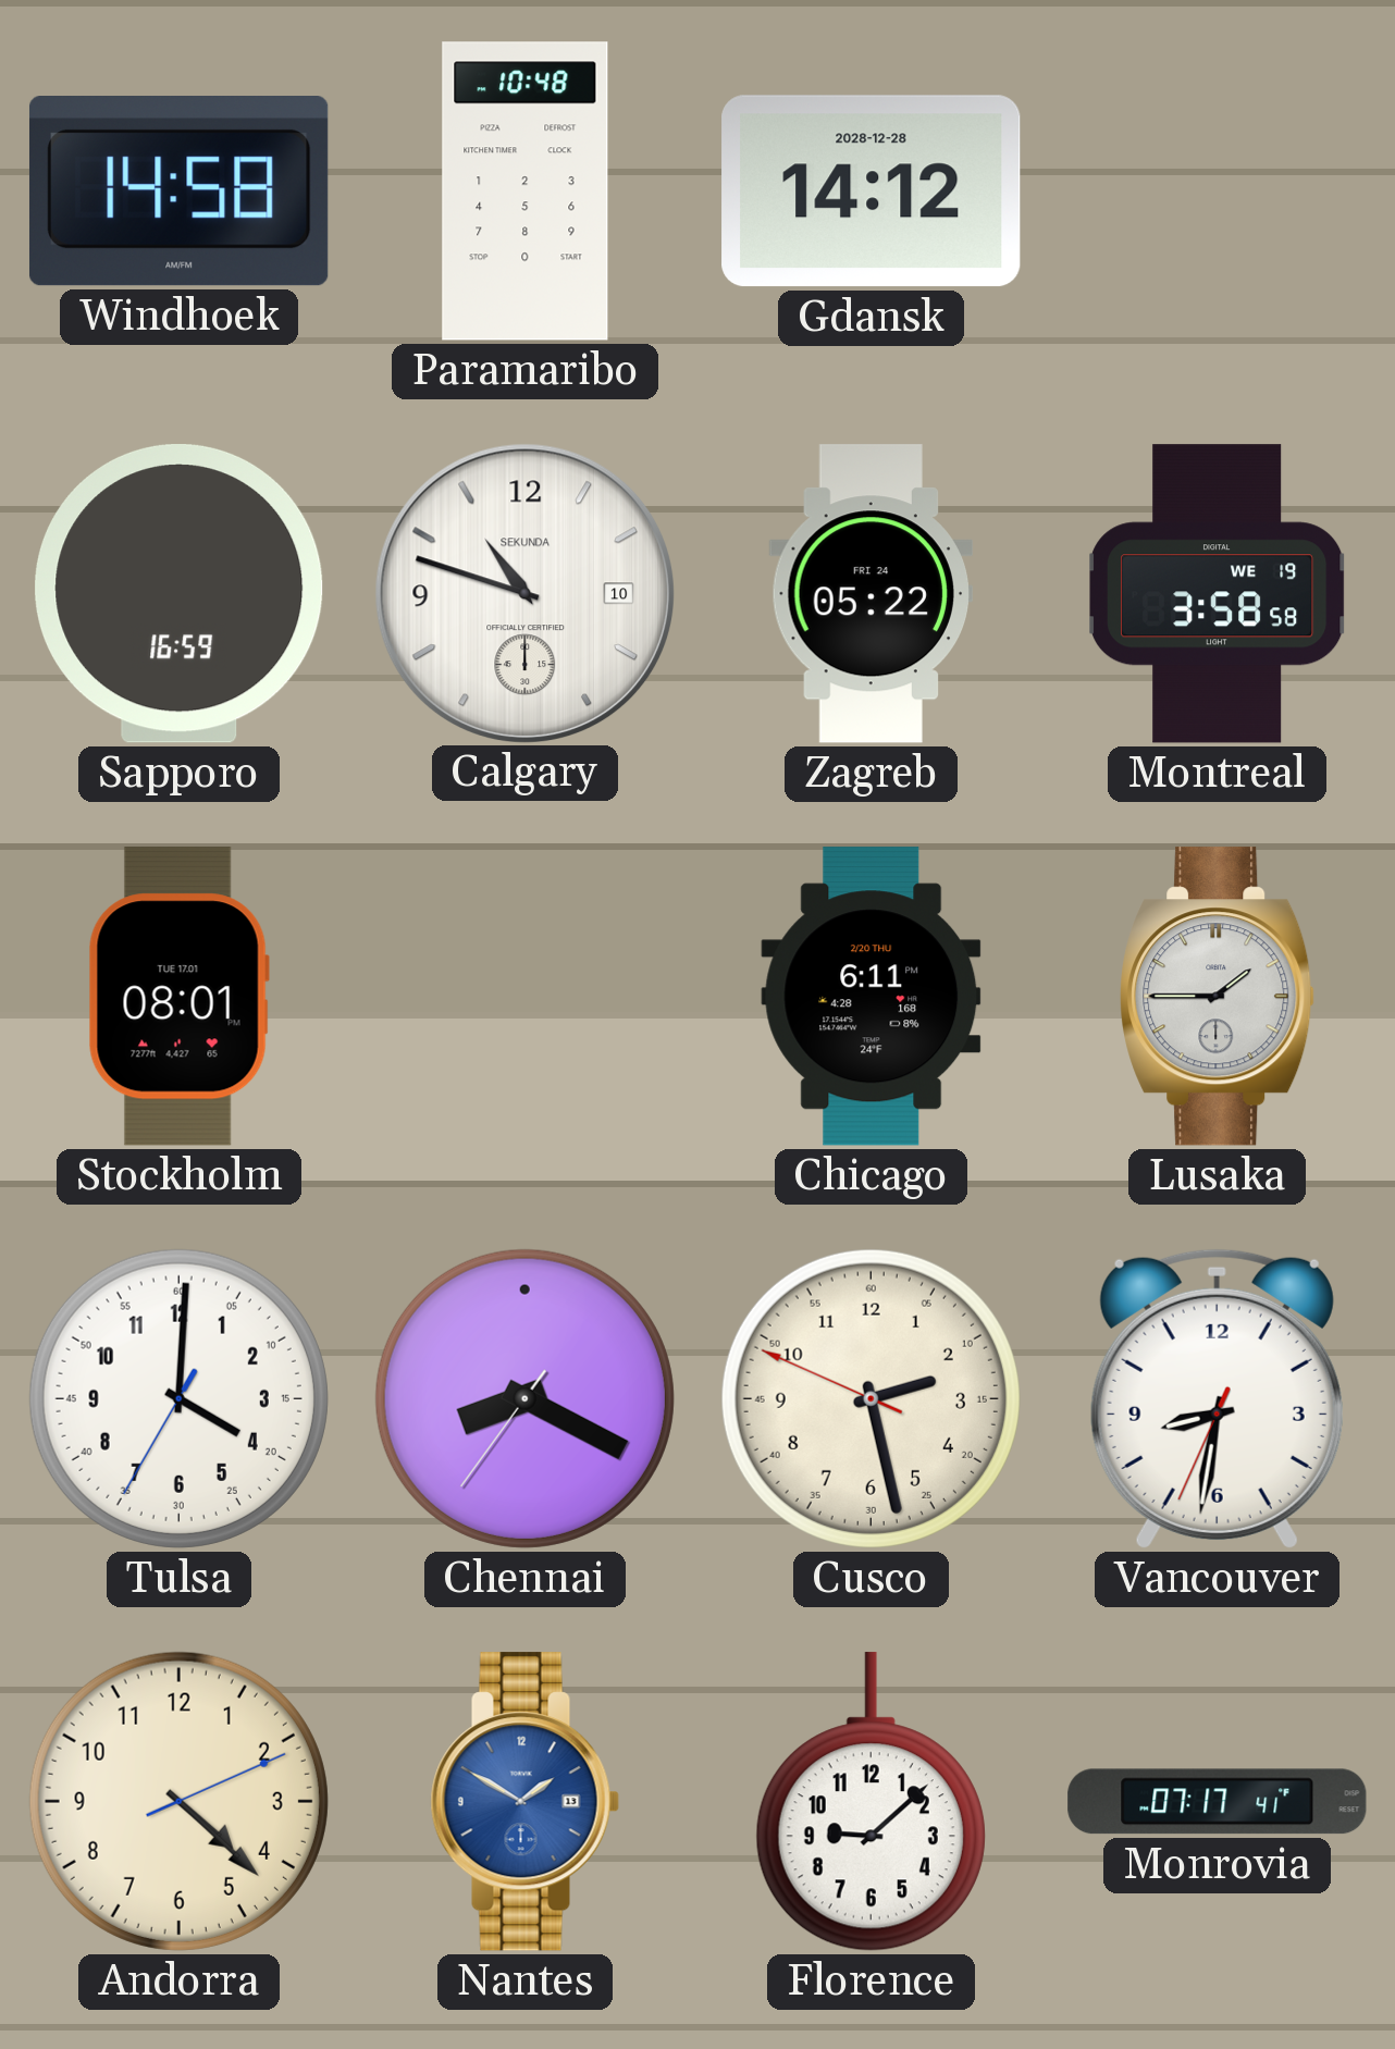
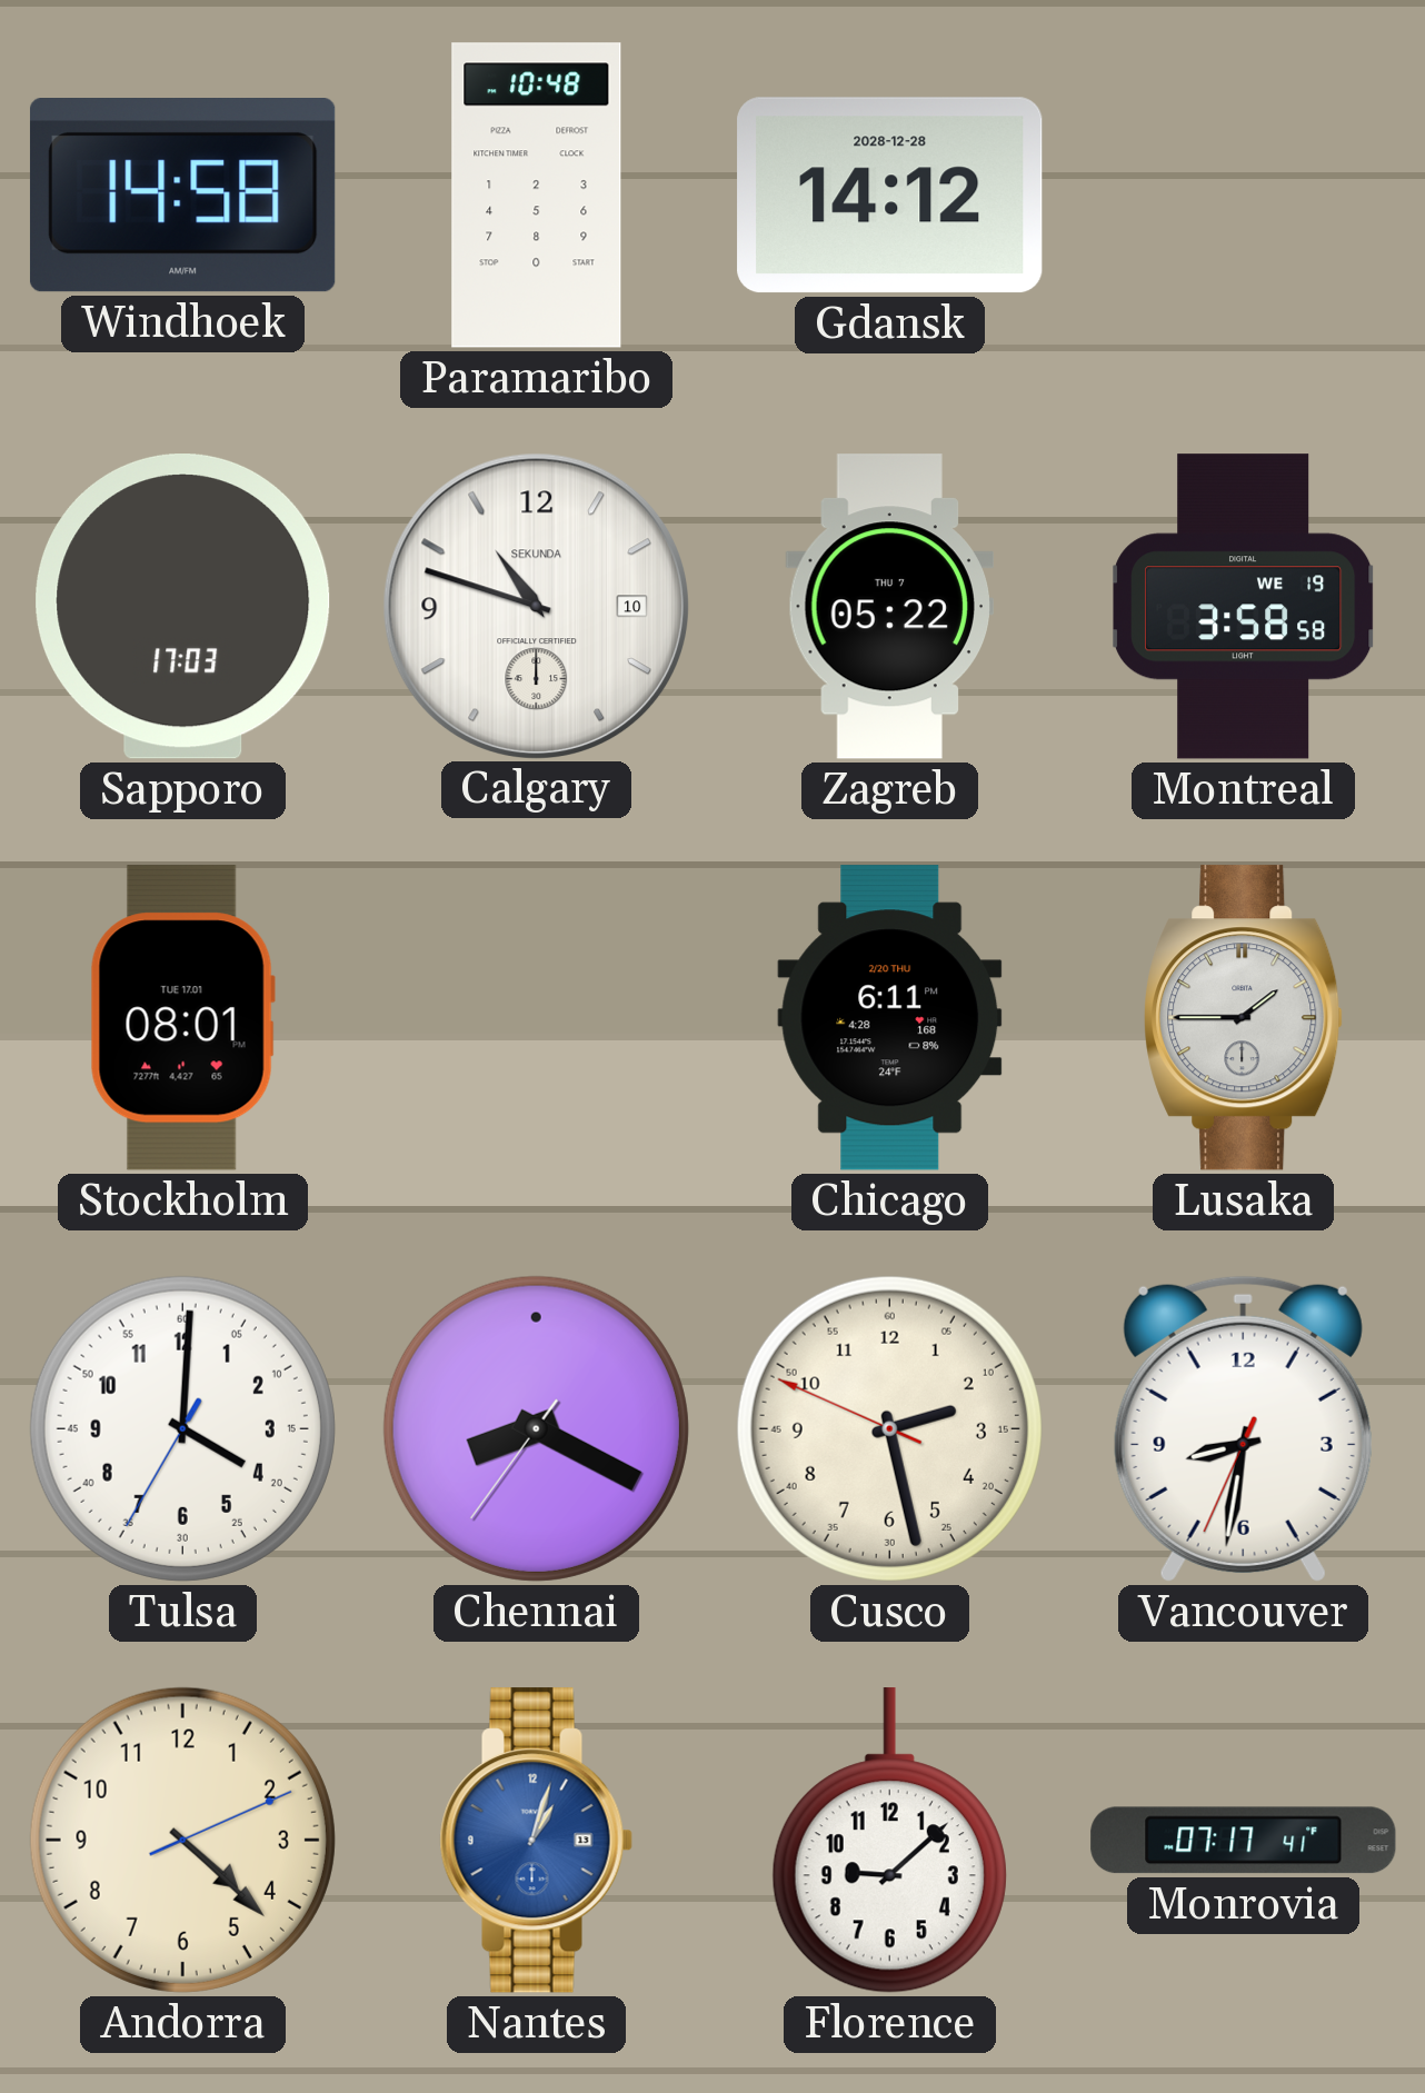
Sapporo: 16:59 -> 17:03
Zagreb date: FRI 24 -> THU 7
Nantes: 1:50 -> 1:03
